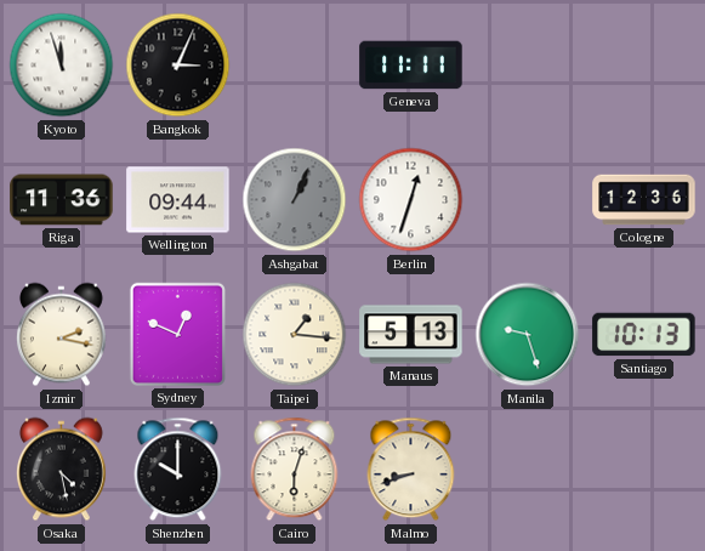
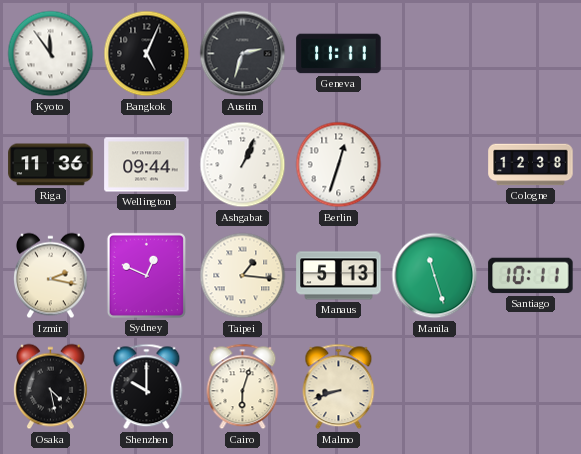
Kyoto: 11:57 -> 11:54
Bangkok: 3:04 -> 5:04
Austin: none -> 2:33
Ashgabat dial: grey -> white
Cologne: 12:36 -> 12:38
Manila: 9:27 -> 11:27
Santiago: 10:13 -> 10:11
